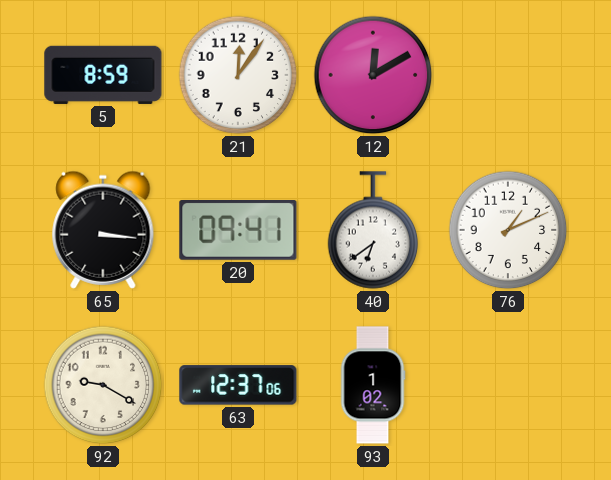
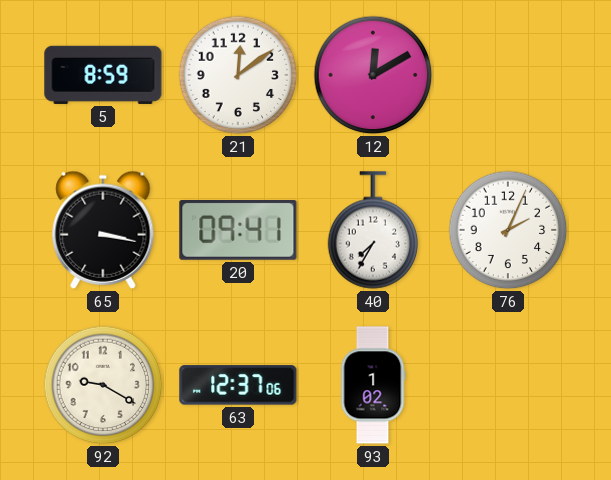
21: 12:06 -> 12:09
65: 3:16 -> 3:17
40: 6:39 -> 7:35
76: 1:11 -> 2:04
